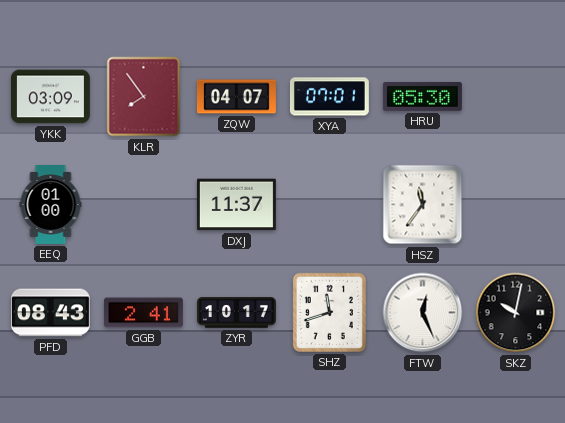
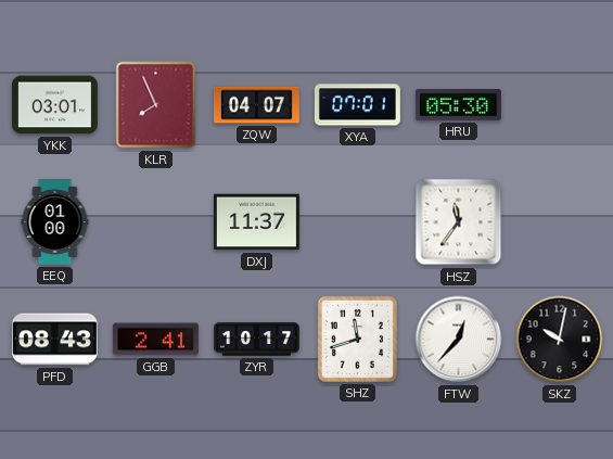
YKK: 03:09 -> 03:01
KLR: 7:54 -> 7:56
FTW: 12:26 -> 12:37
